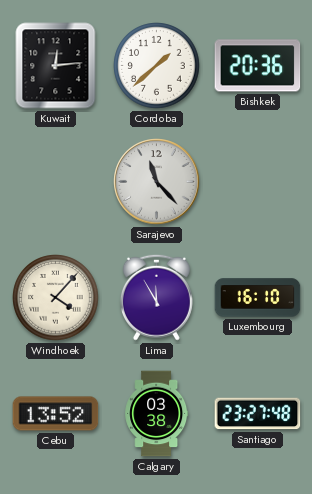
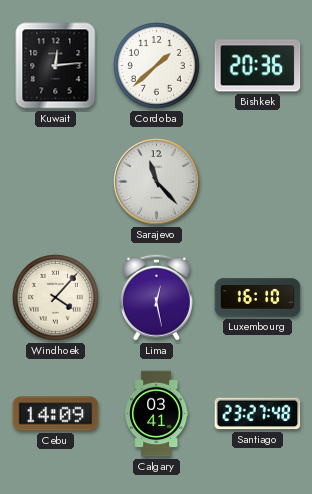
Lima: 11:55 -> 12:28
Cebu: 13:52 -> 14:09
Calgary: 03:38 -> 03:41
